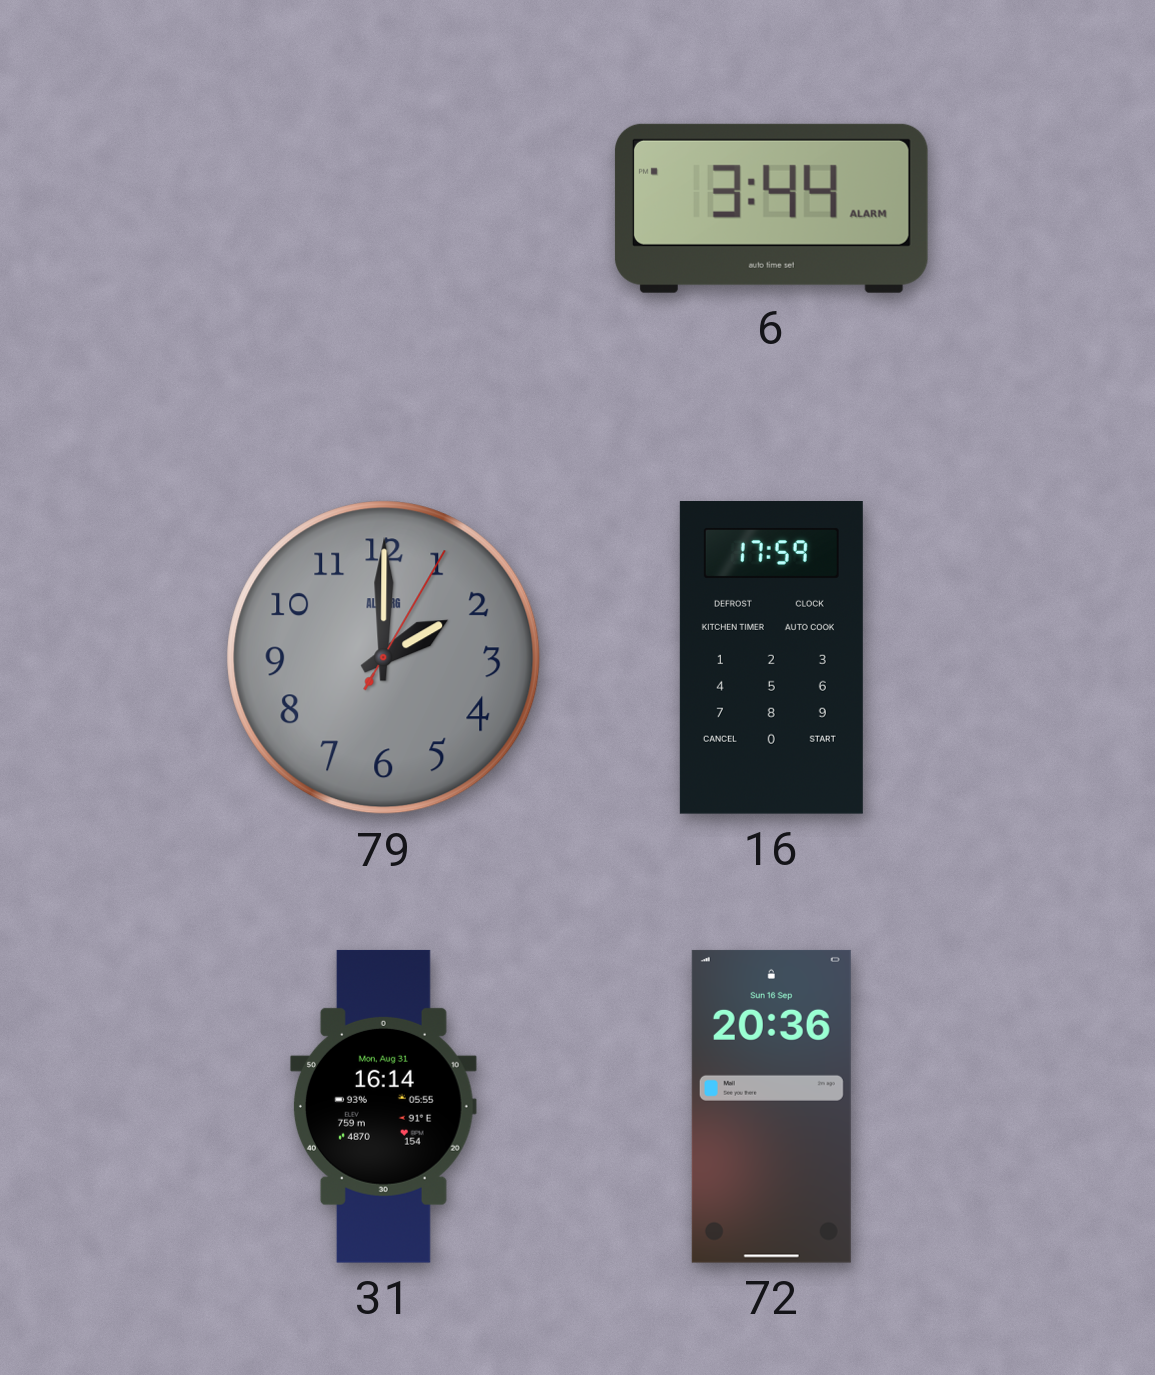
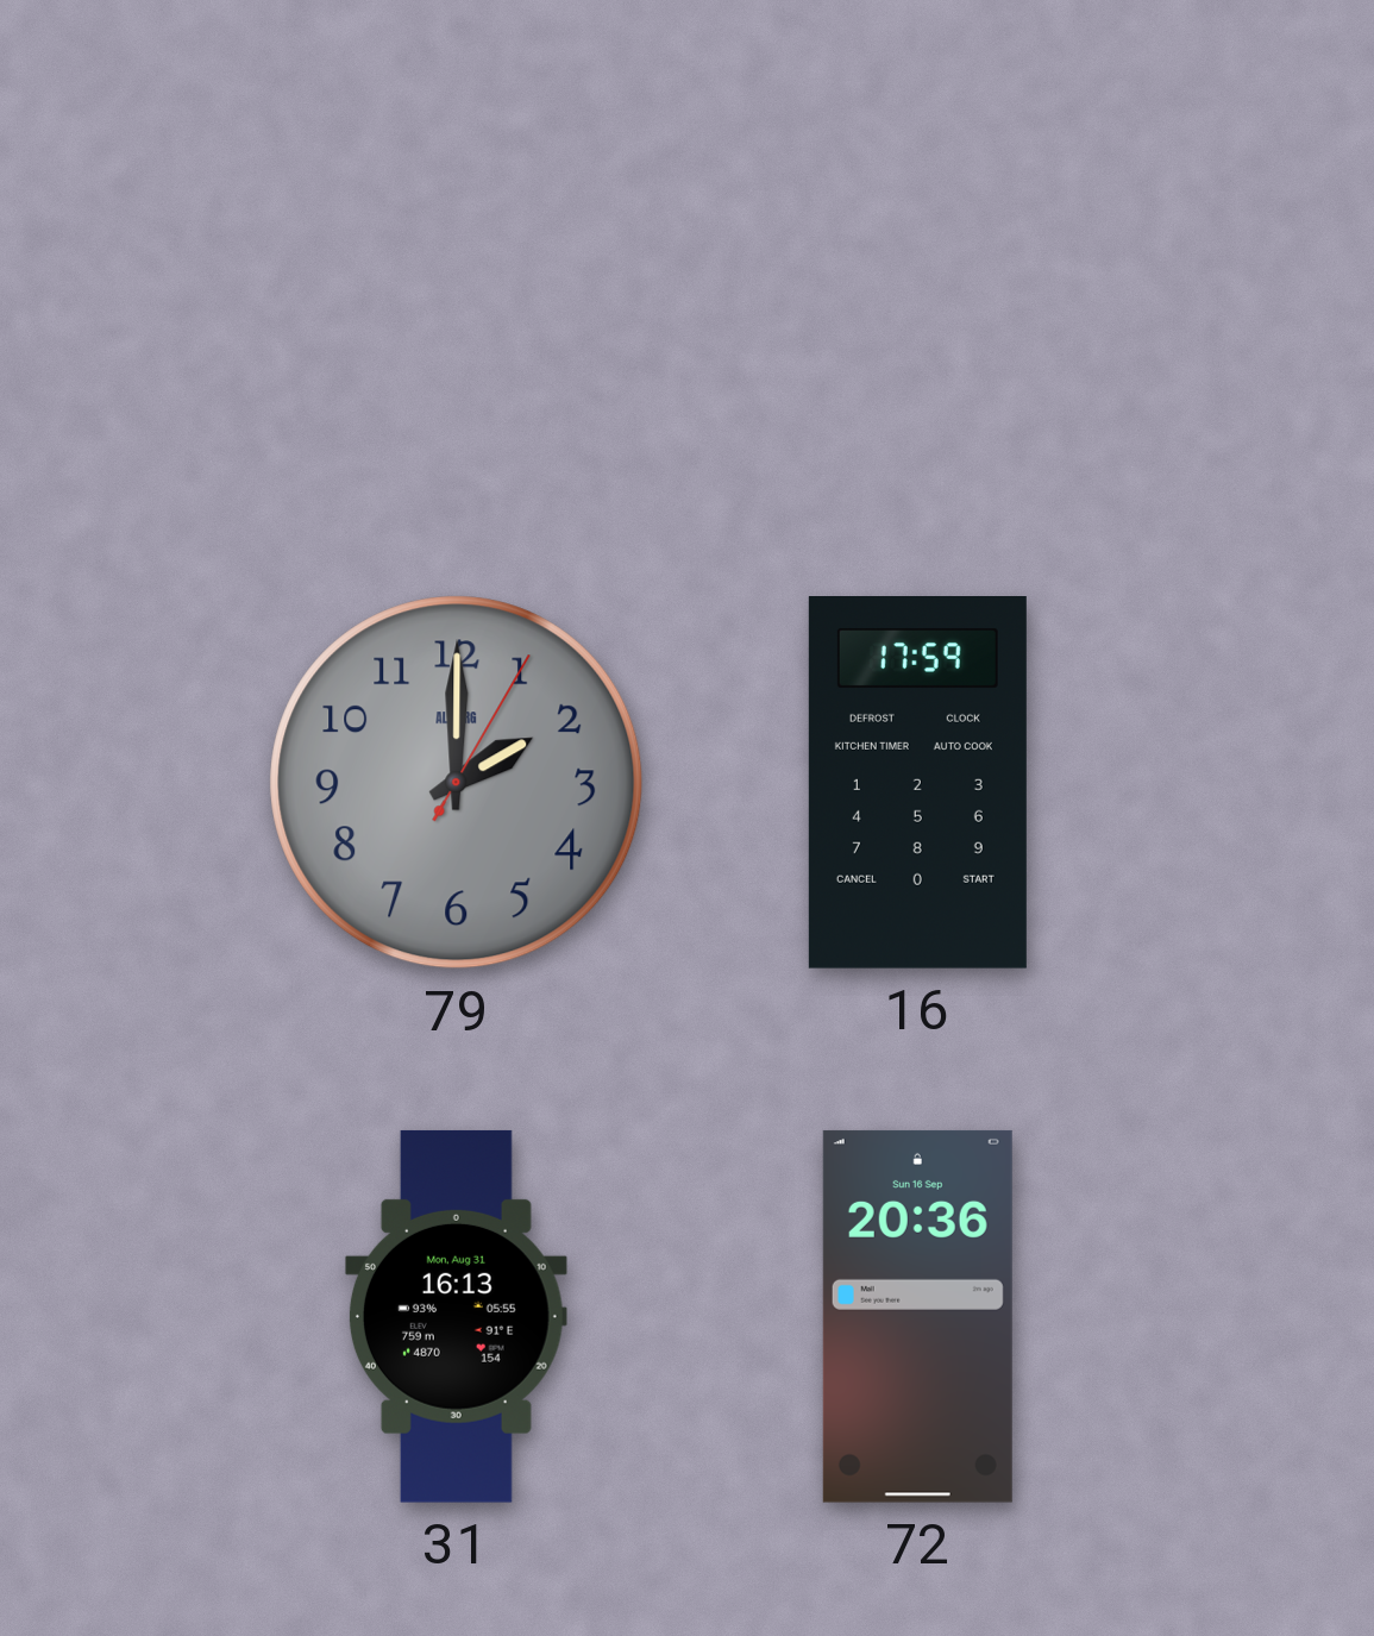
6: 3:44 -> none
31: 16:14 -> 16:13
